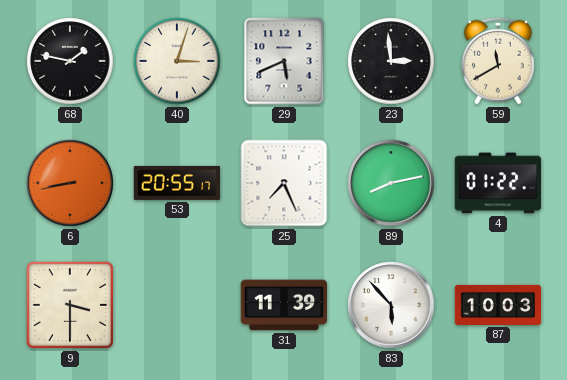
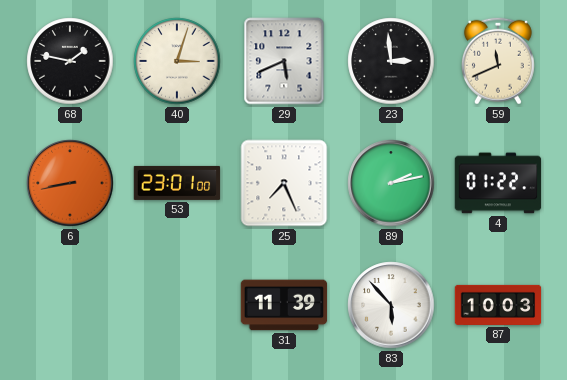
59: 11:40 -> 11:41
53: 20:55 -> 23:01
89: 8:13 -> 2:13
9: 3:30 -> none
